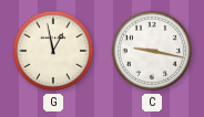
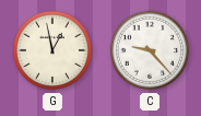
C: 9:17 -> 9:23
